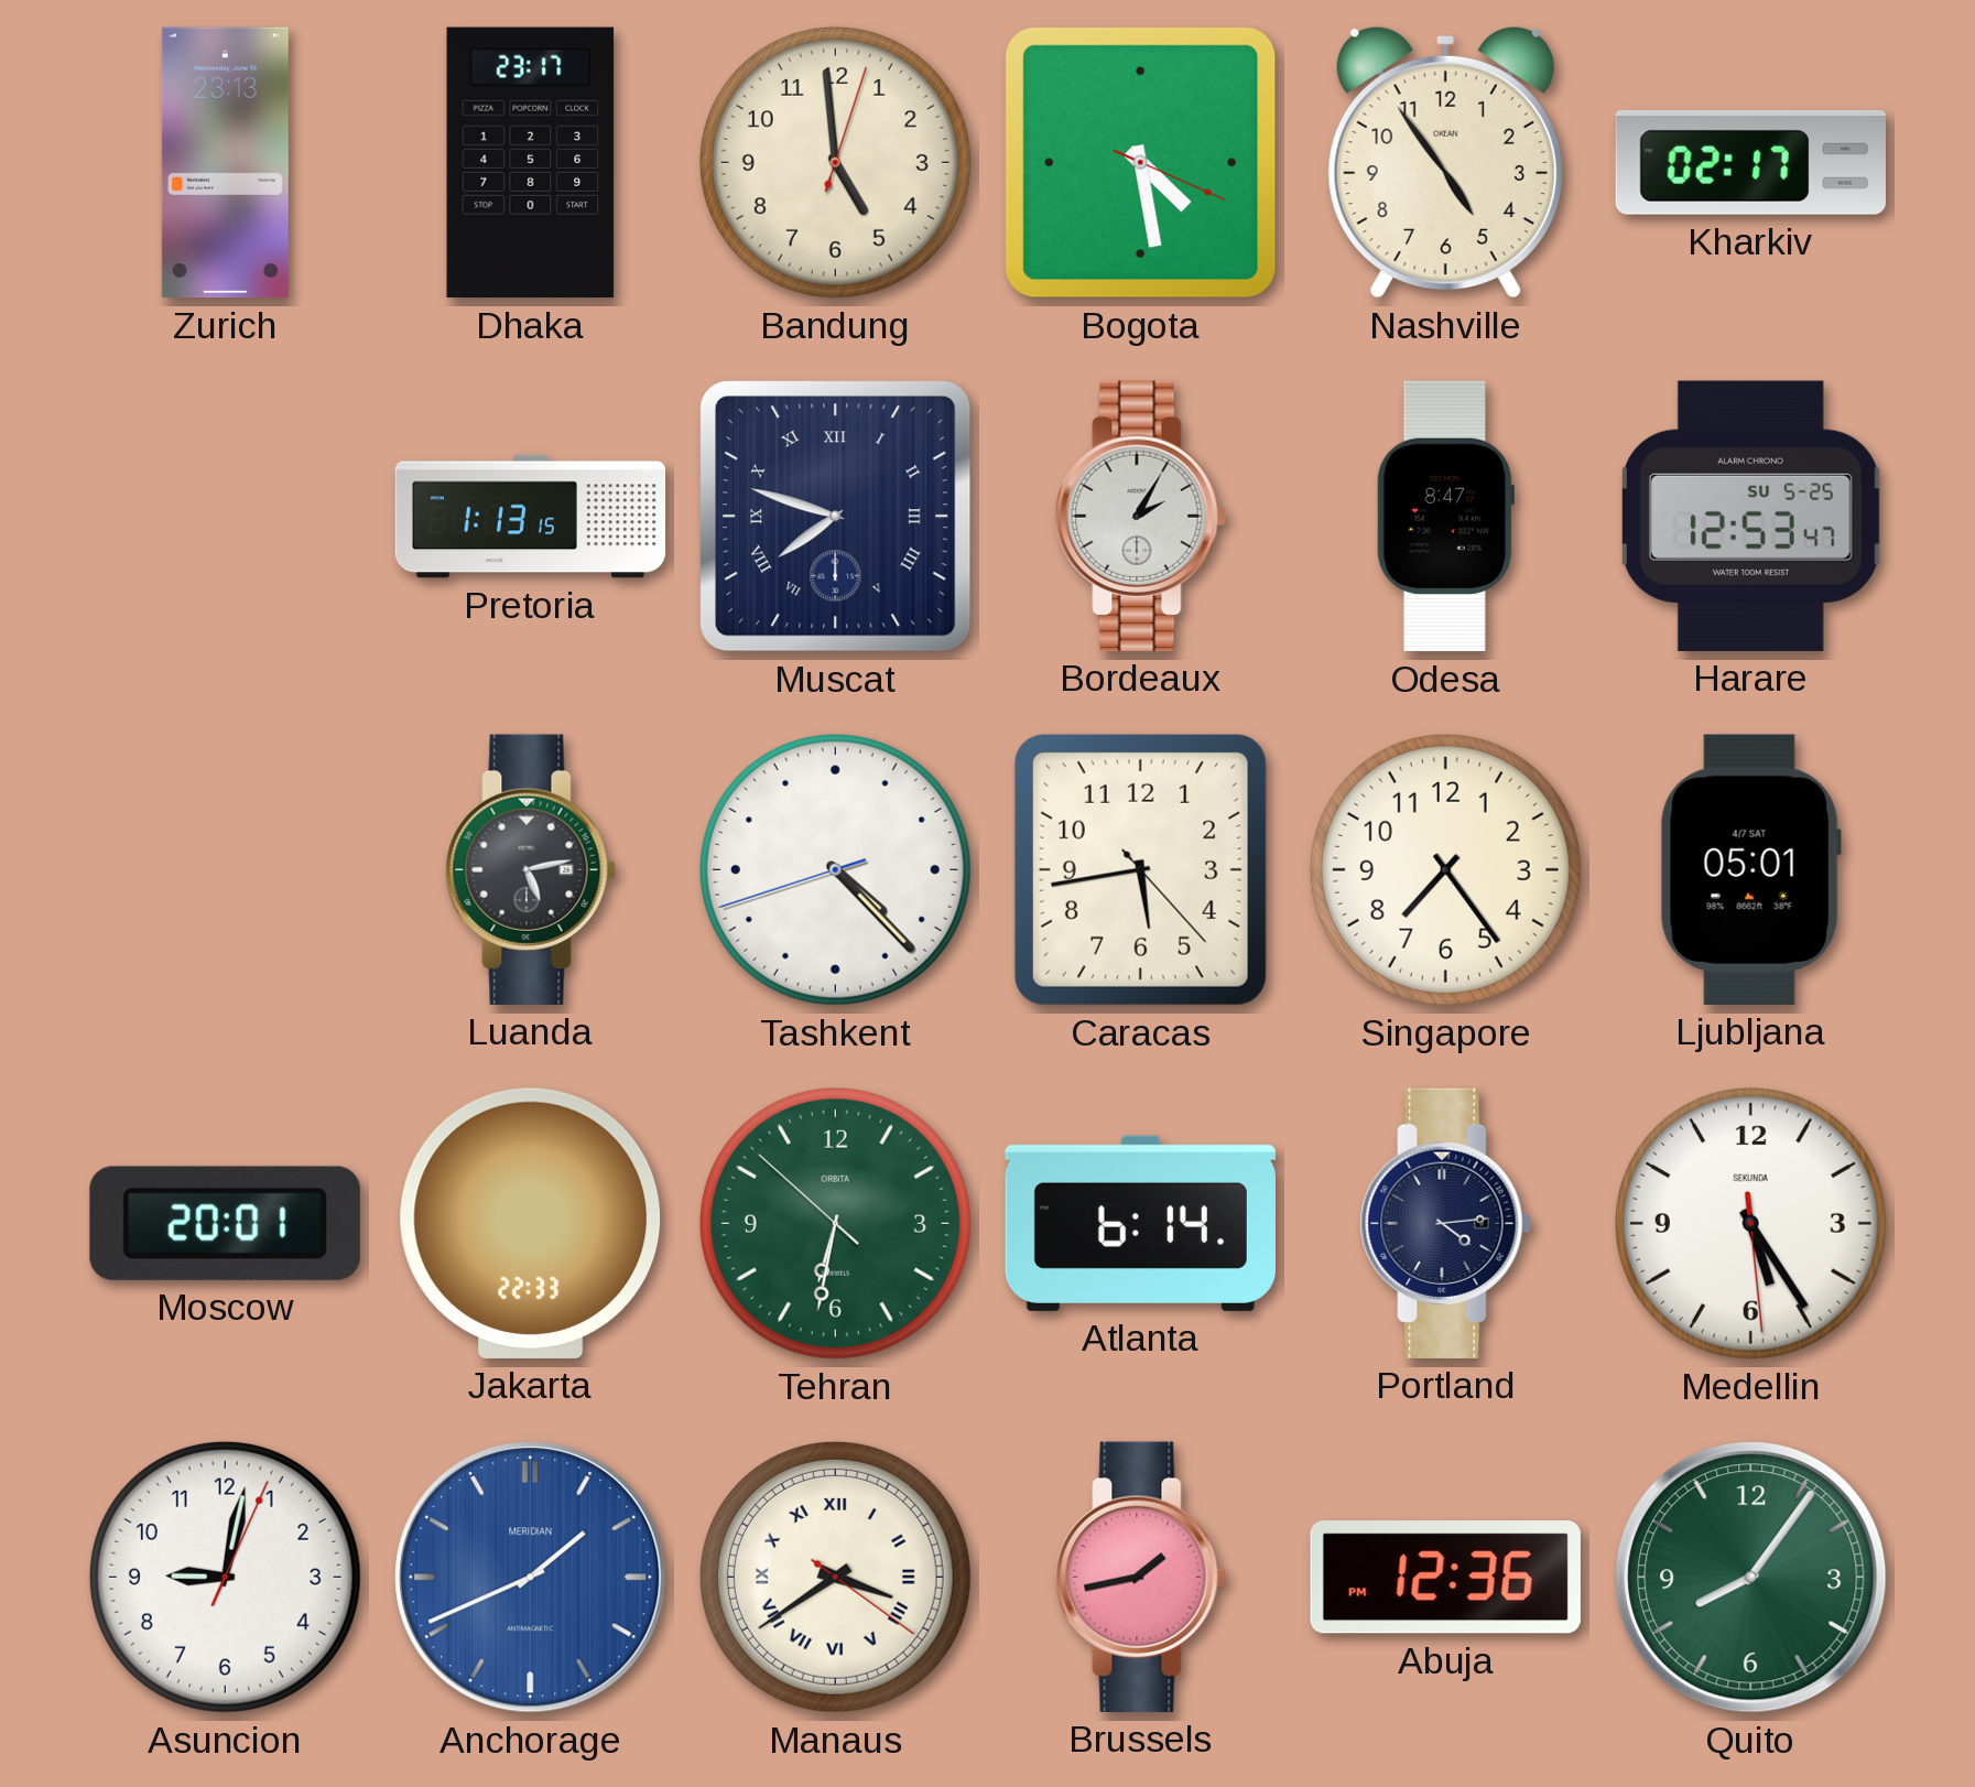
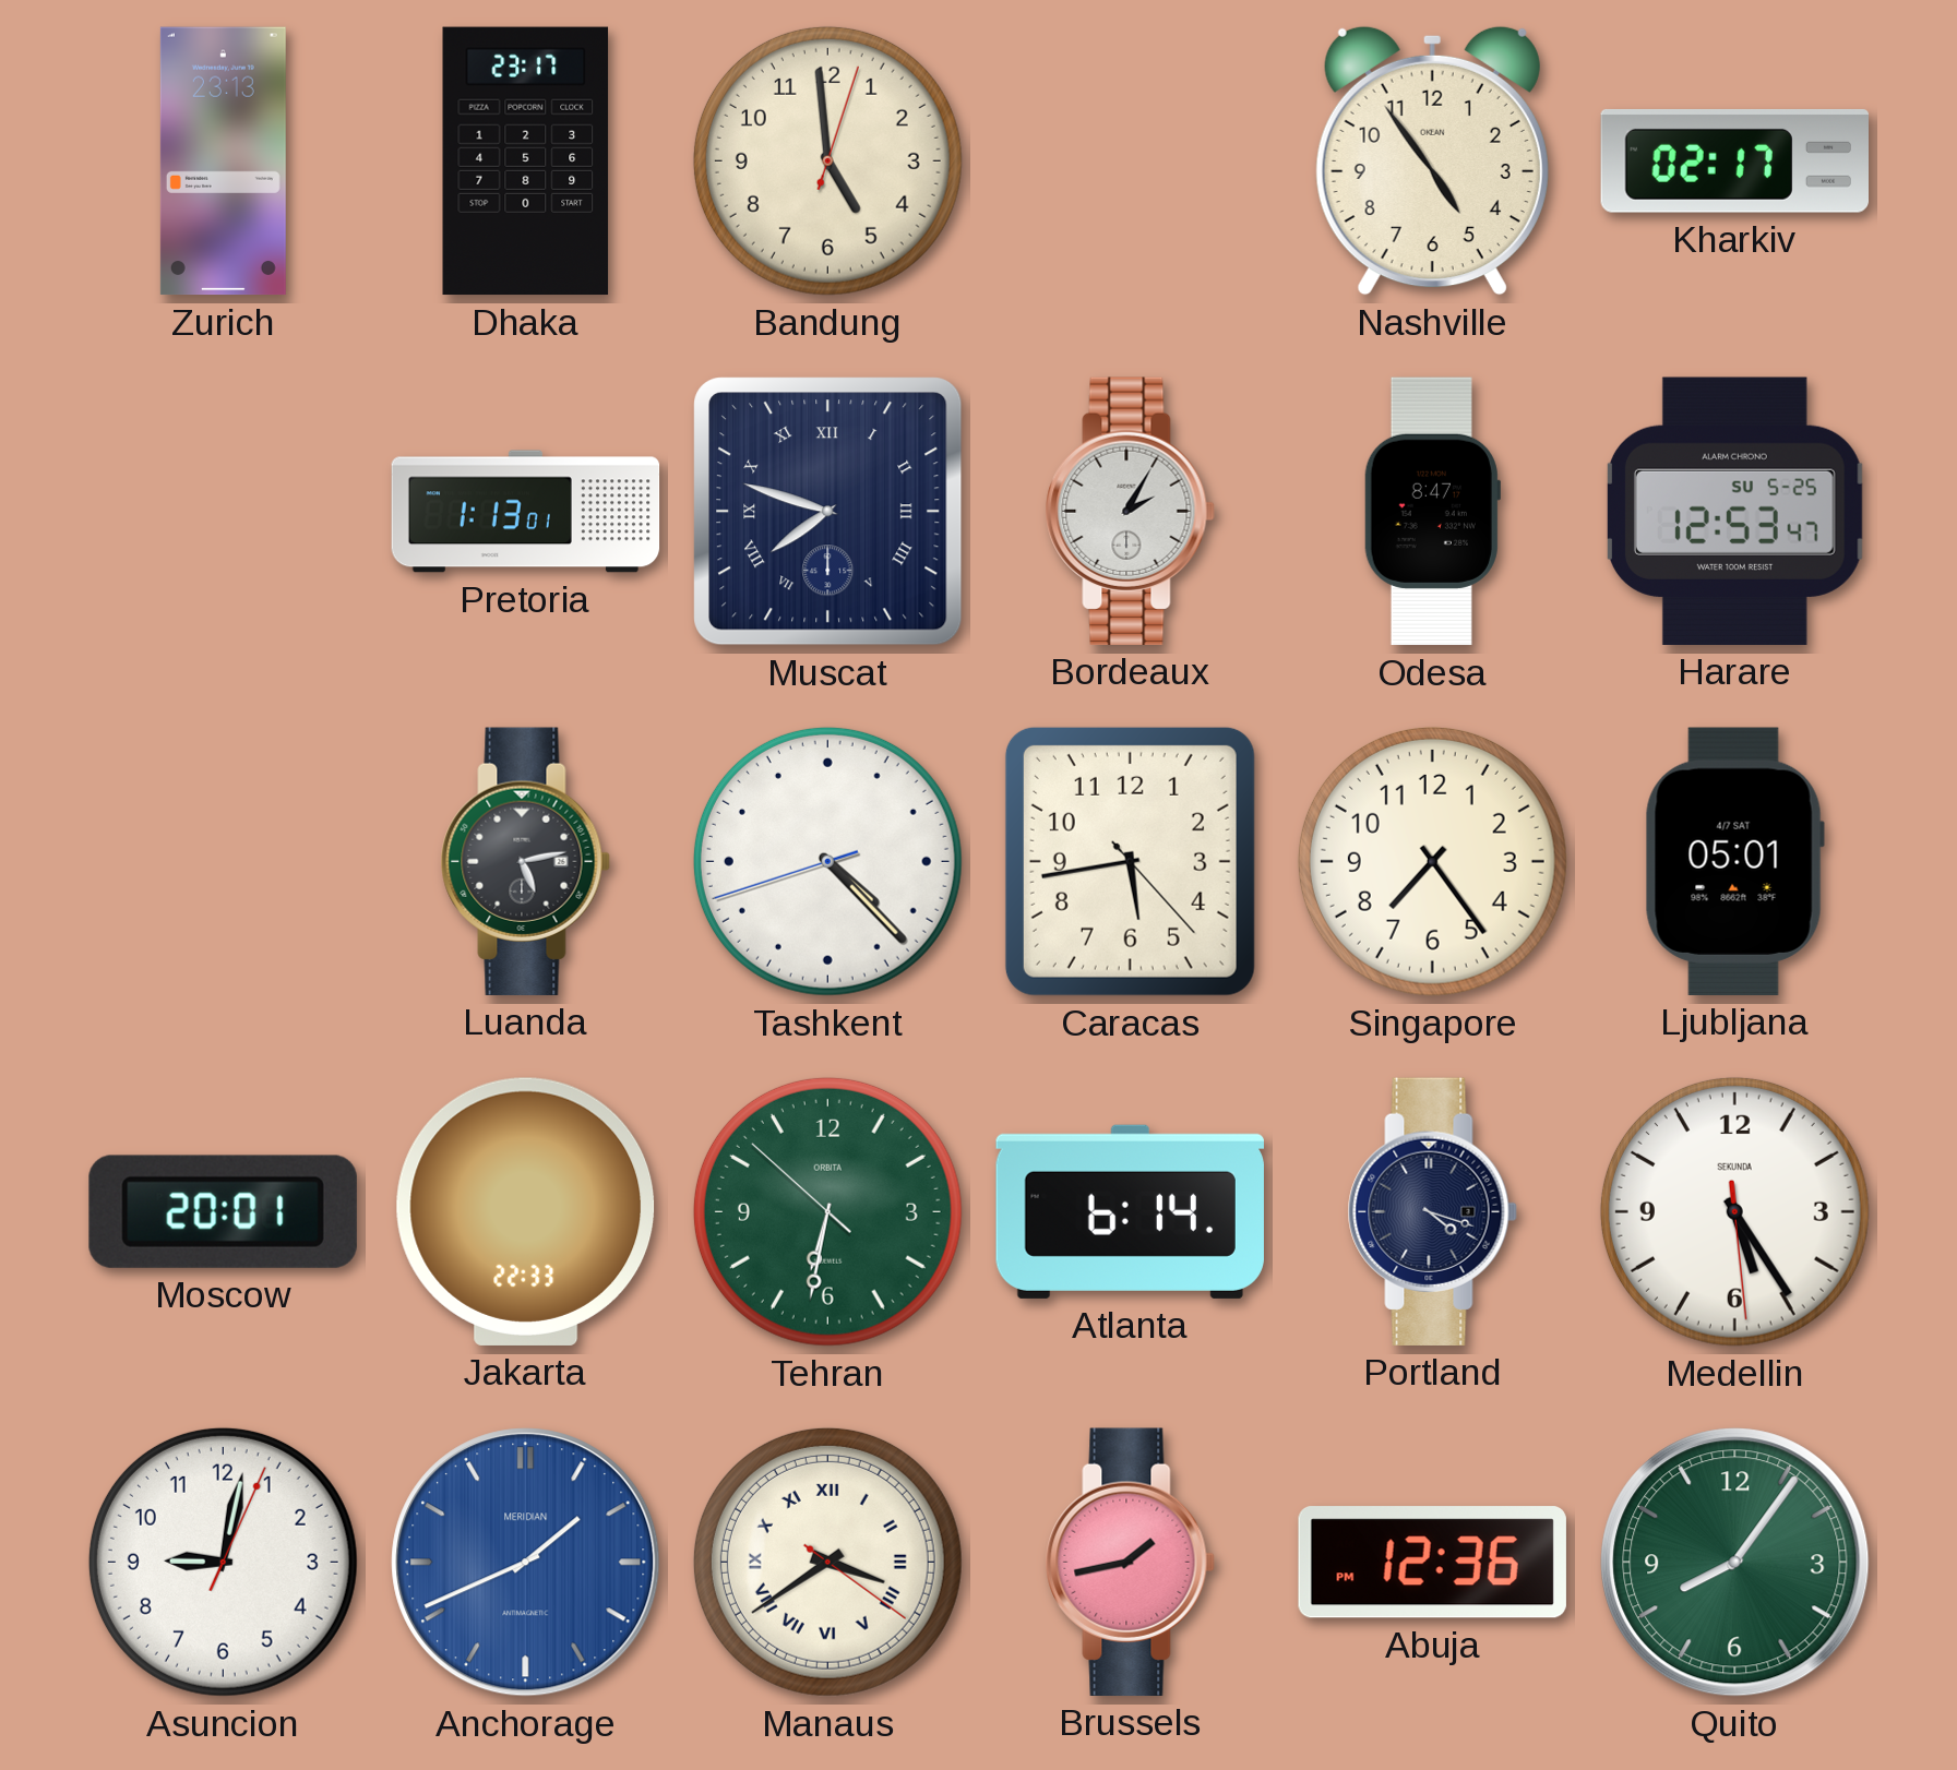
Bogota: 4:28 -> none
Pretoria: 1:13:15 -> 1:13:01
Portland: 4:14 -> 4:18
